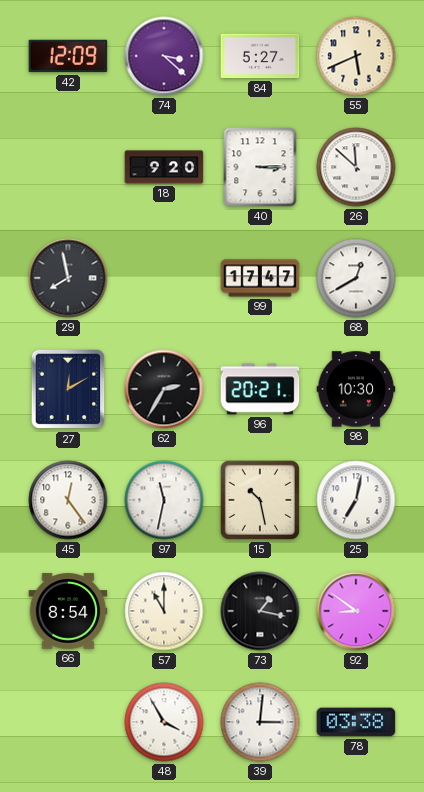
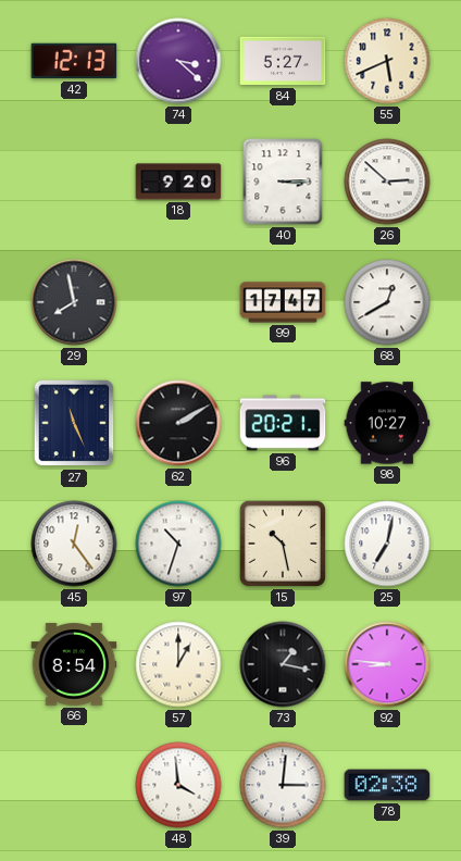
42: 12:09 -> 12:13
26: 11:52 -> 2:52
27: 12:10 -> 11:26
62: 2:35 -> 2:10
98: 10:30 -> 10:27
97: 11:32 -> 10:33
57: 11:00 -> 1:00
92: 8:51 -> 8:46
48: 3:55 -> 3:59
78: 03:38 -> 02:38
